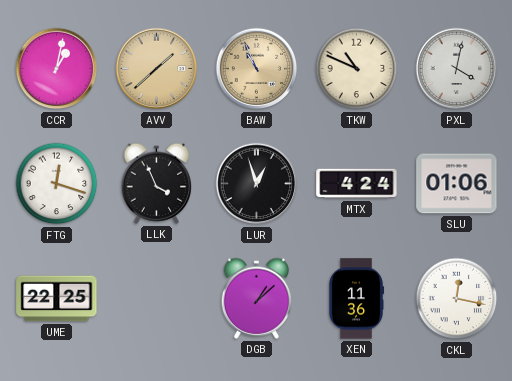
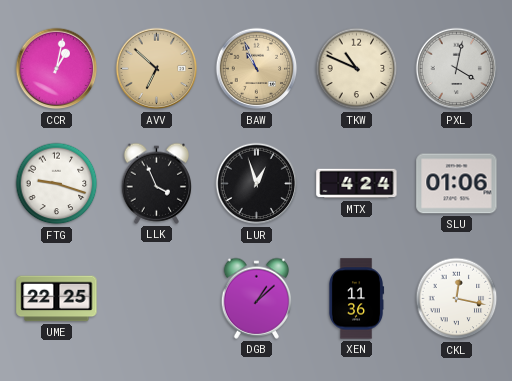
AVV: 1:38 -> 6:52
FTG: 12:18 -> 9:18
